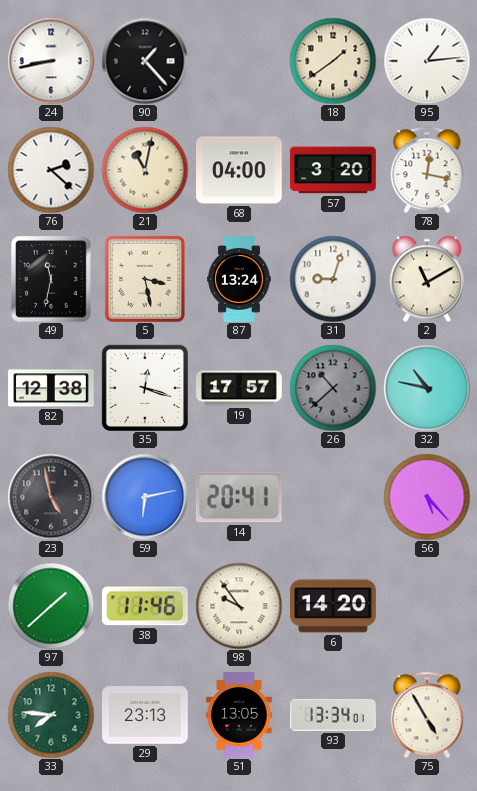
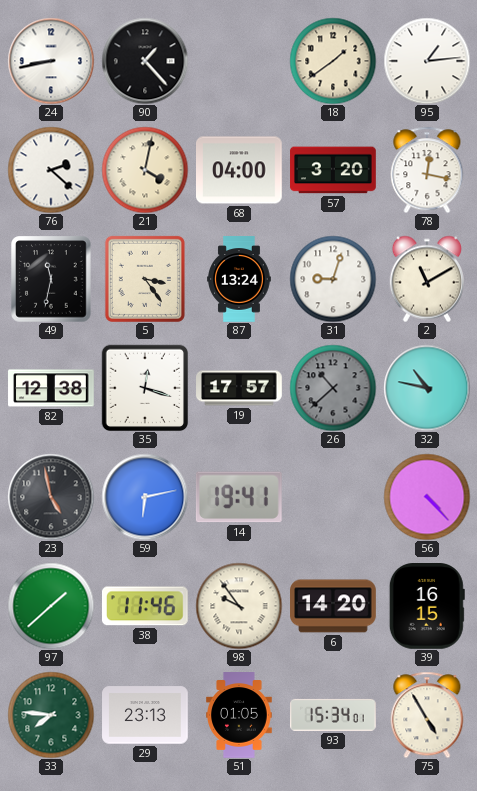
21: 11:02 -> 4:02
5: 3:28 -> 3:24
14: 20:41 -> 19:41
56: 5:23 -> 4:23
39: none -> 16:15
51: 13:05 -> 01:05
93: 13:34 -> 15:34
